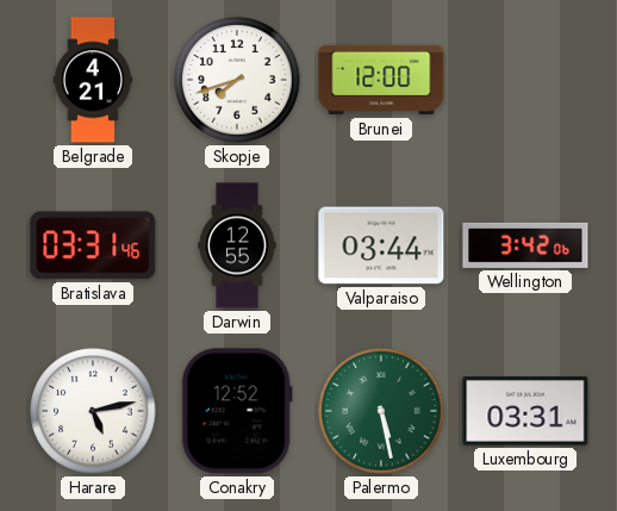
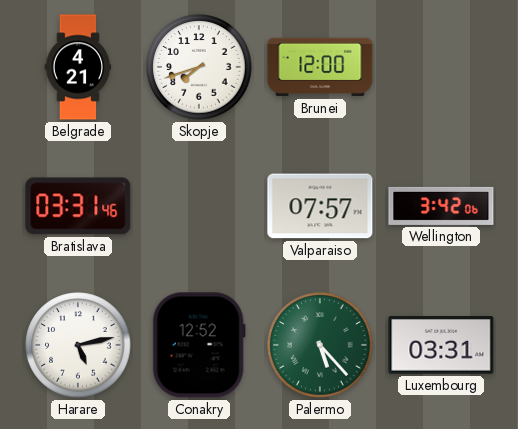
Darwin: 12:55 -> none
Valparaiso: 03:44 -> 07:57
Palermo: 5:28 -> 5:23
